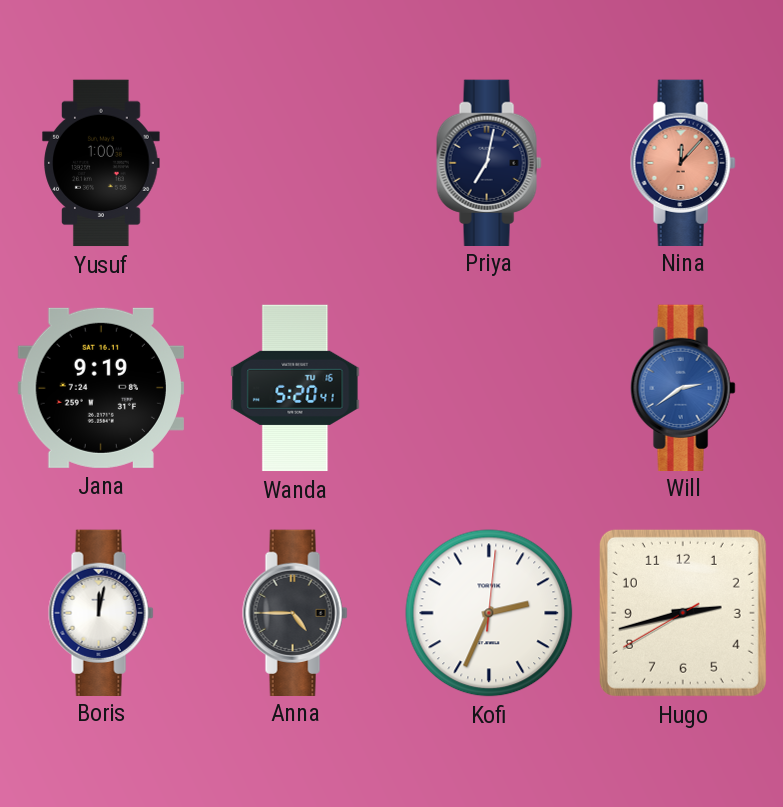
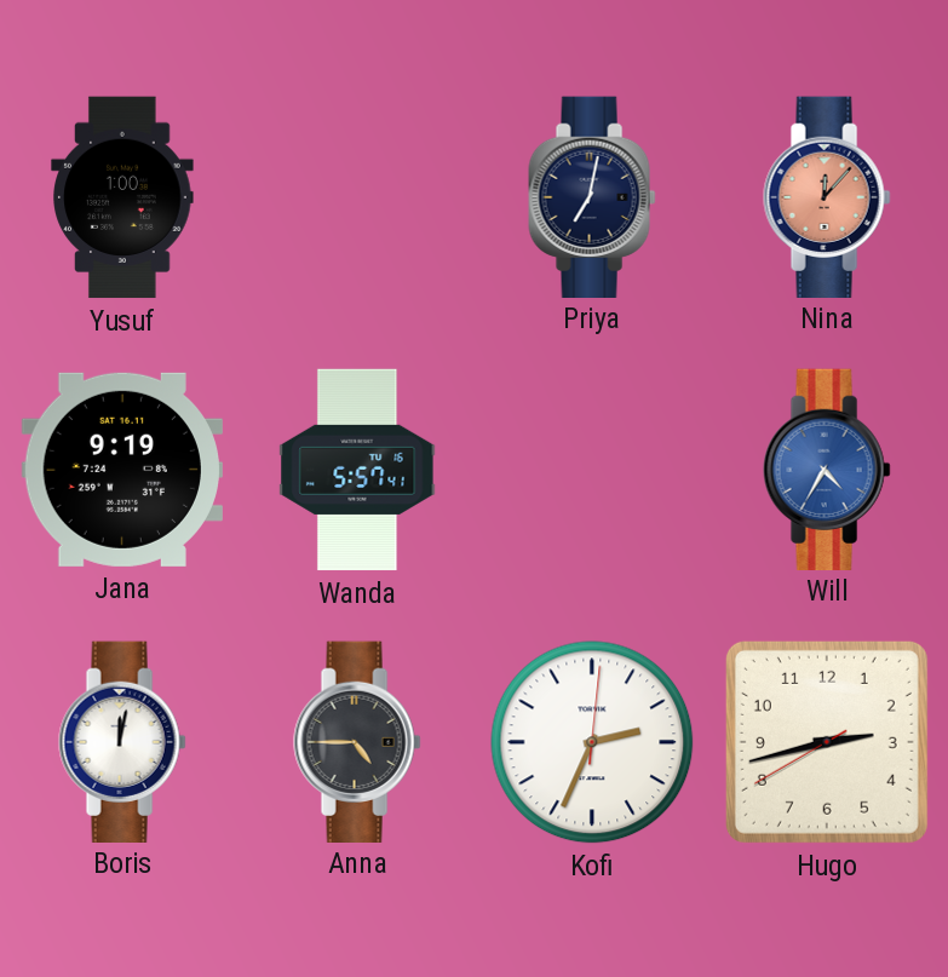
Wanda: 5:20 -> 5:57
Will: 2:39 -> 4:35
